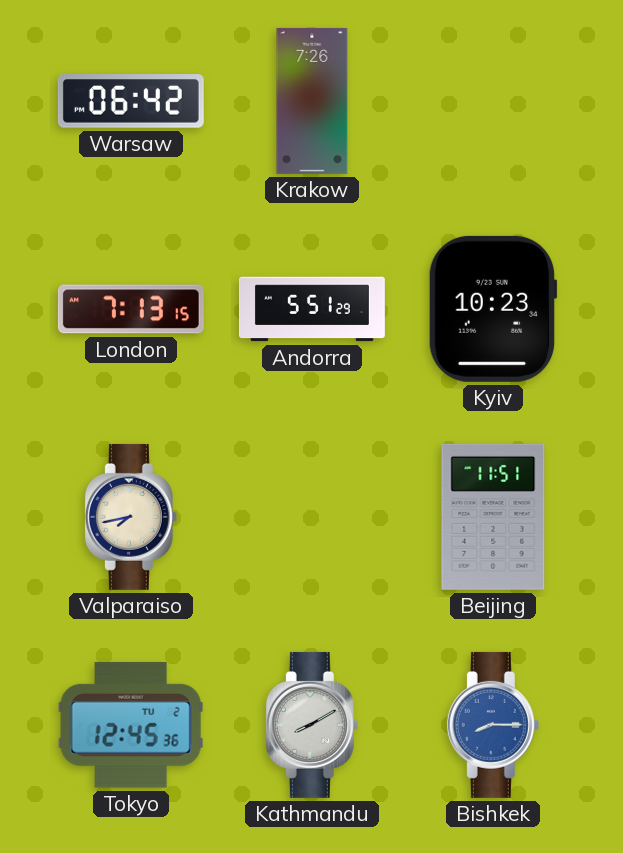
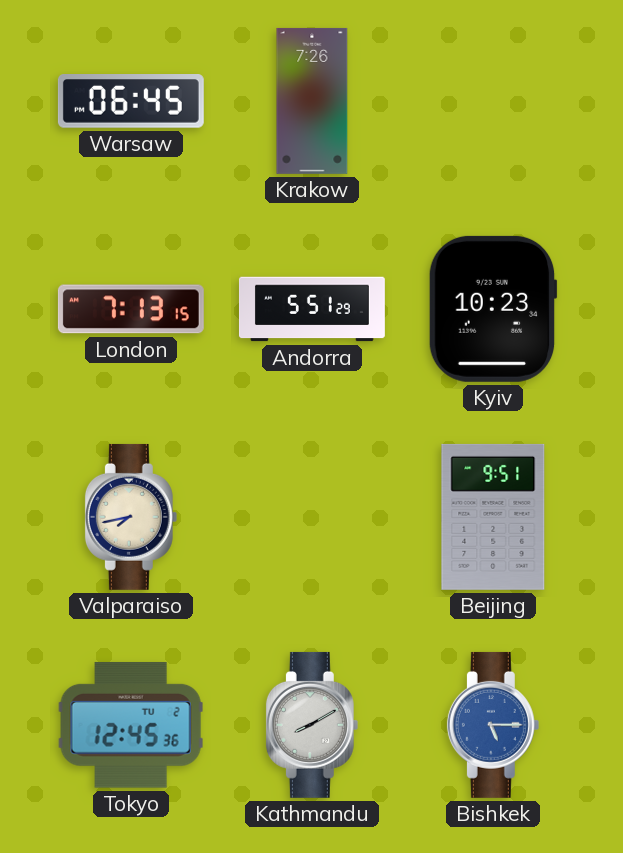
Warsaw: 06:42 -> 06:45
Beijing: 11:51 -> 9:51
Bishkek: 8:15 -> 5:15
